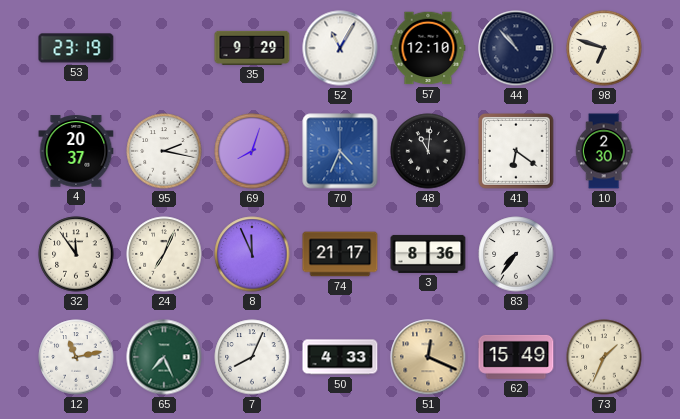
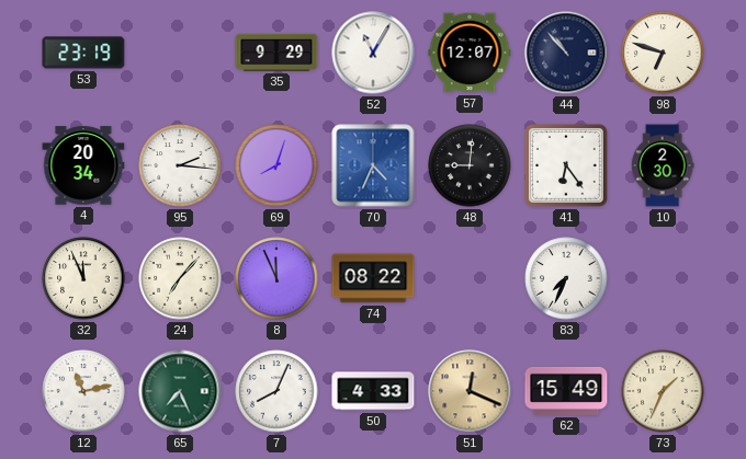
57: 12:10 -> 12:07
4: 20:37 -> 20:34
95: 2:17 -> 2:16
48: 11:01 -> 9:01
41: 6:21 -> 6:24
32: 11:54 -> 11:56
24: 7:04 -> 7:07
74: 21:17 -> 08:22
3: 8:36 -> none
83: 7:36 -> 7:34
